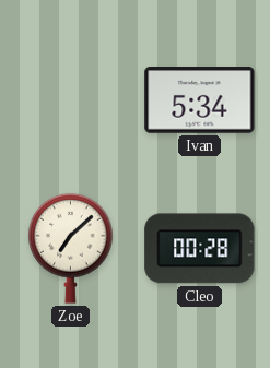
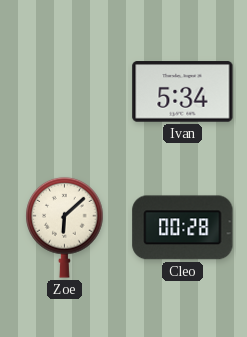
Zoe: 7:08 -> 6:08
